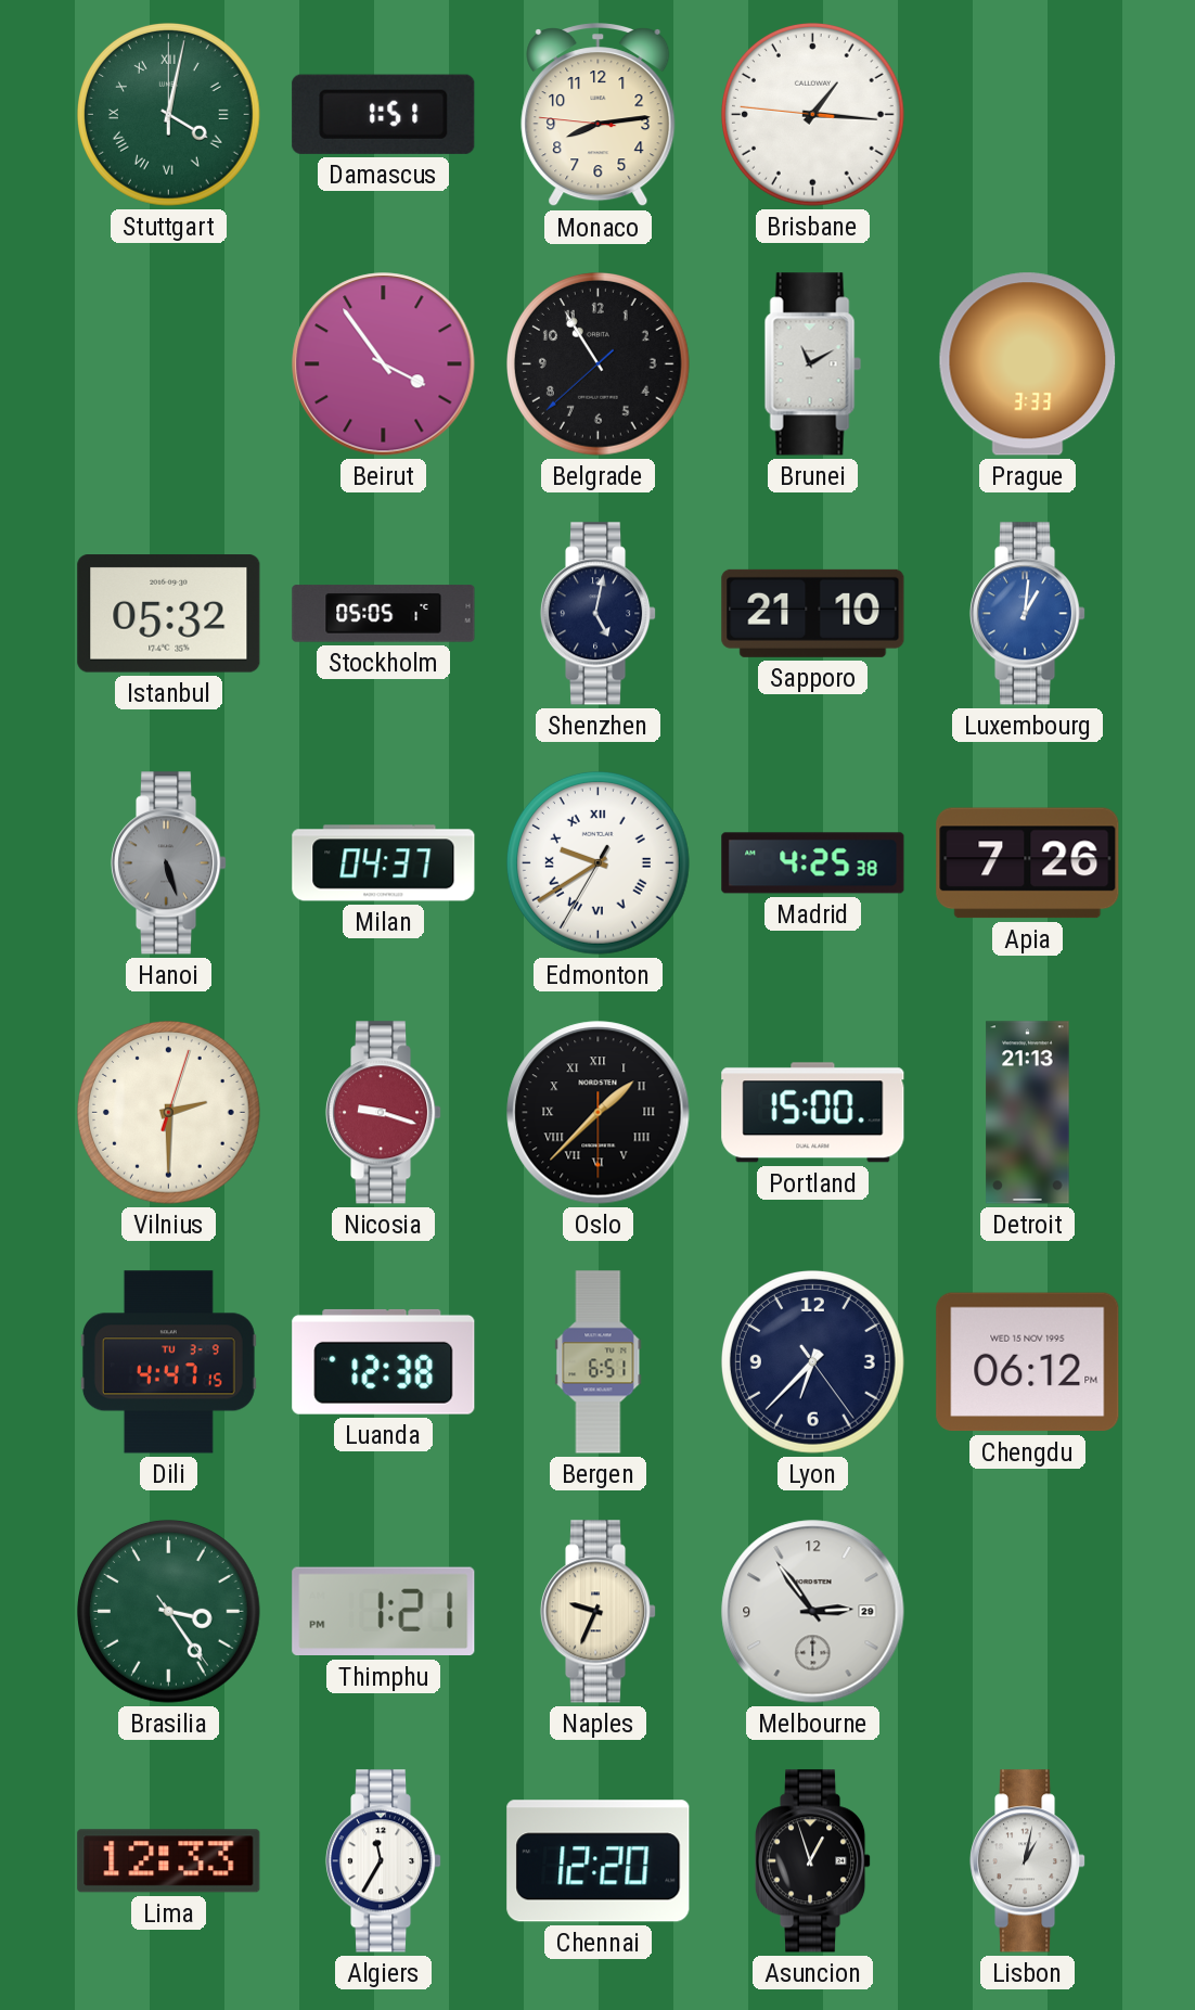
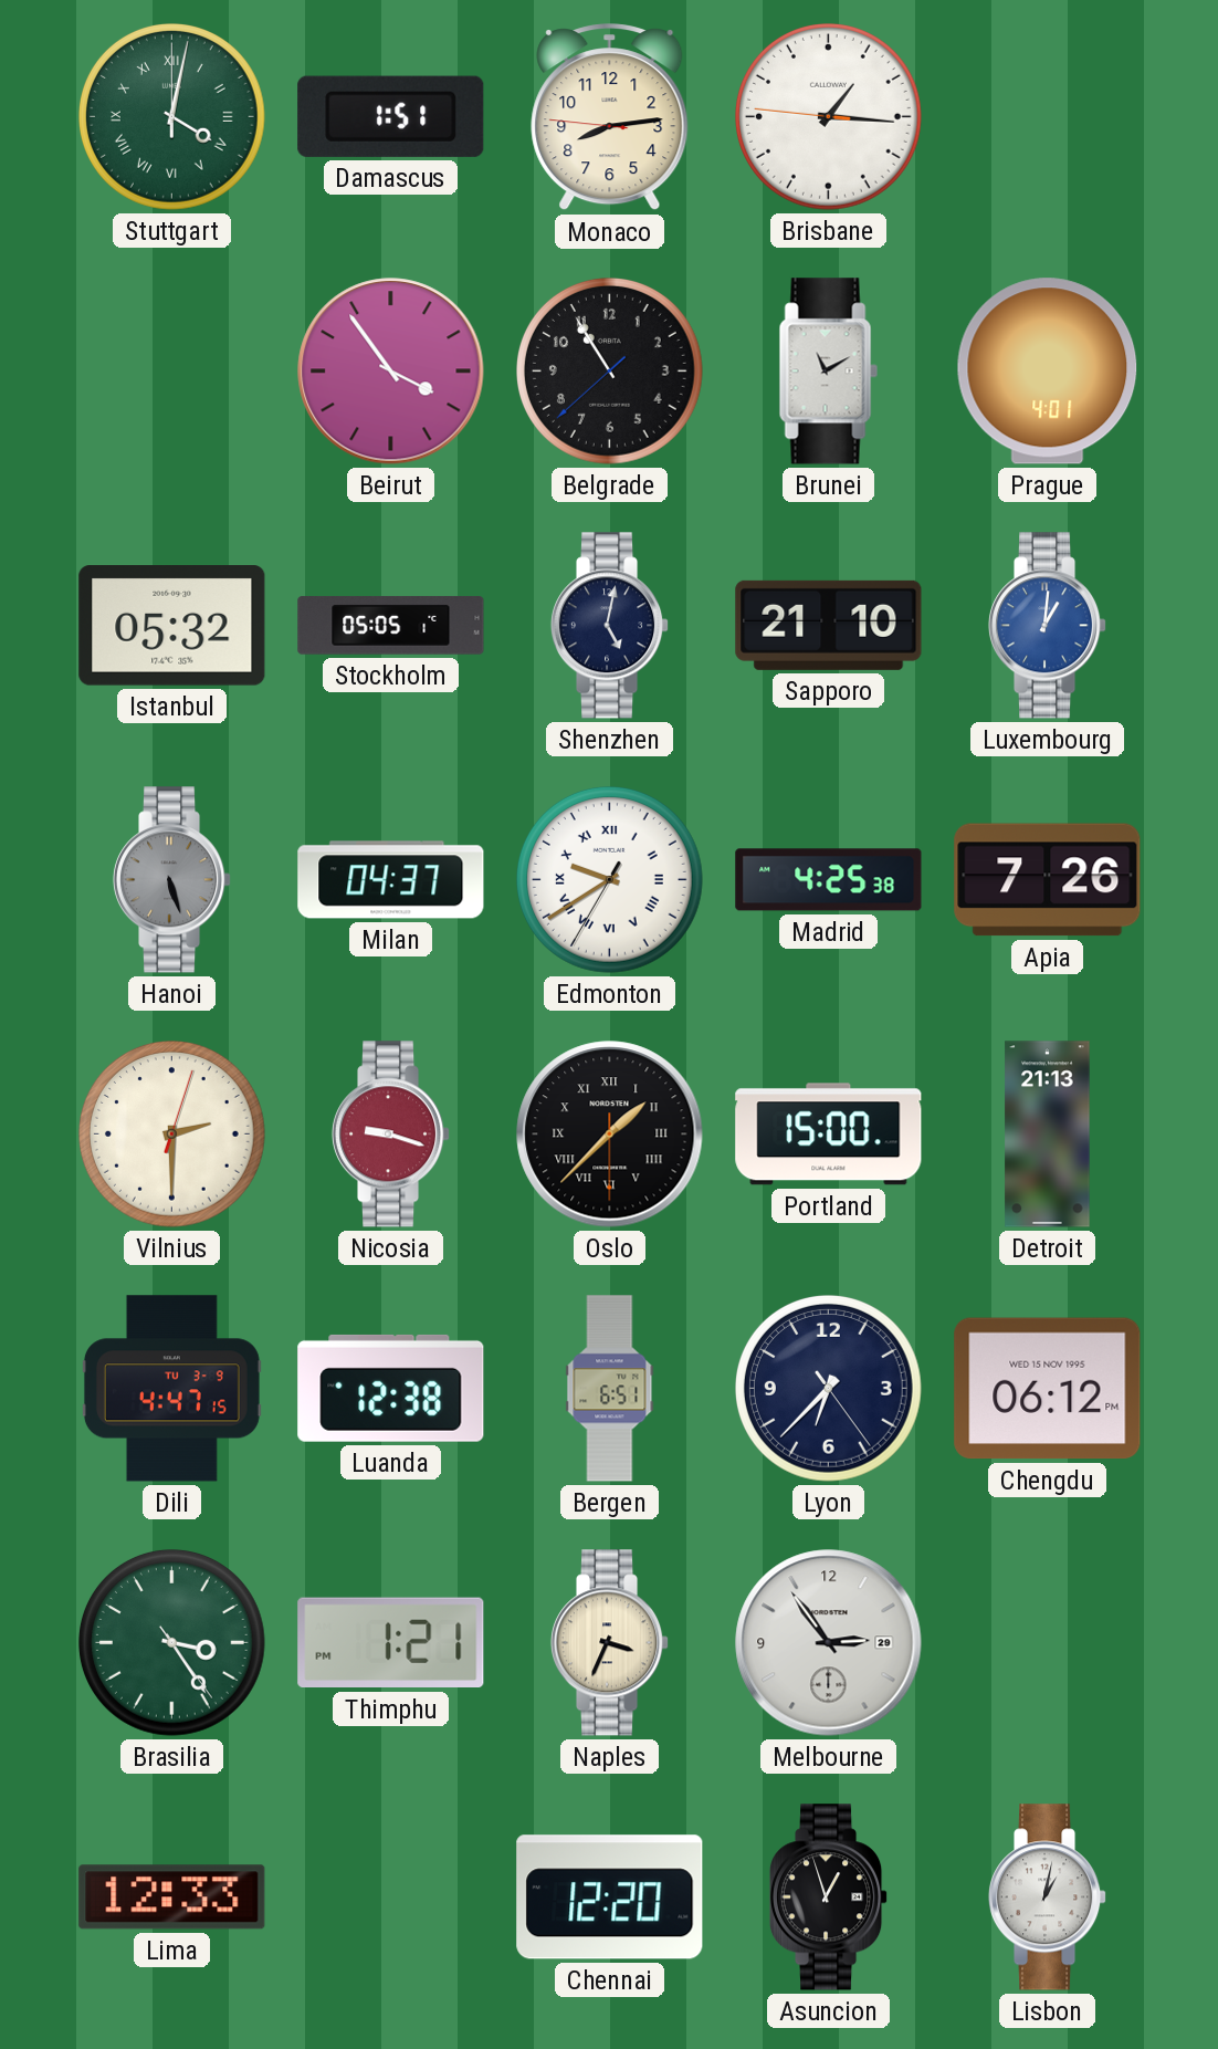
Prague: 3:33 -> 4:01
Naples: 9:34 -> 3:34
Algiers: 11:35 -> none
